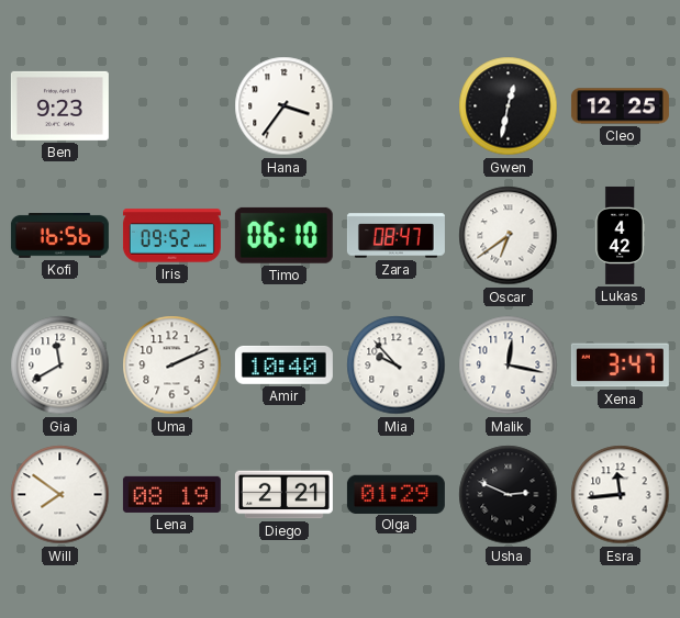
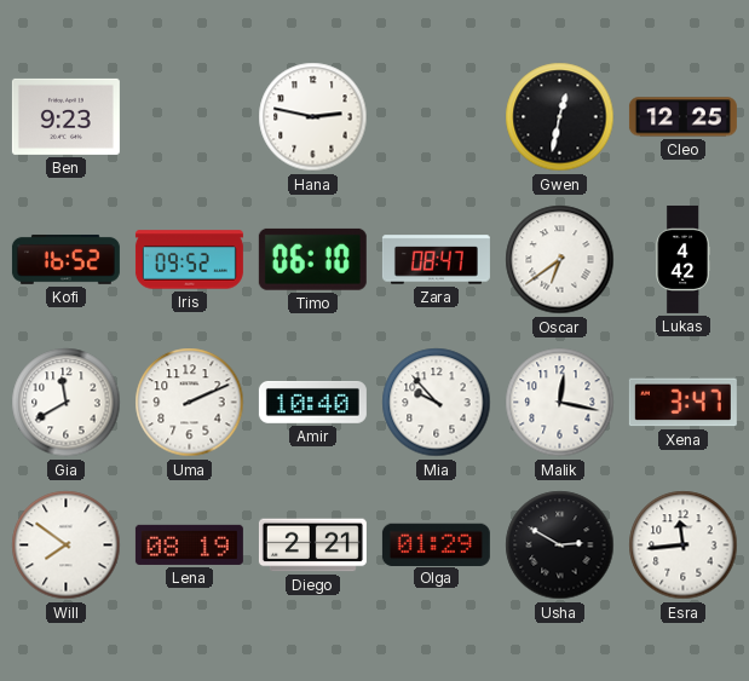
Hana: 3:36 -> 2:47
Kofi: 16:56 -> 16:52
Usha: 2:49 -> 2:50
